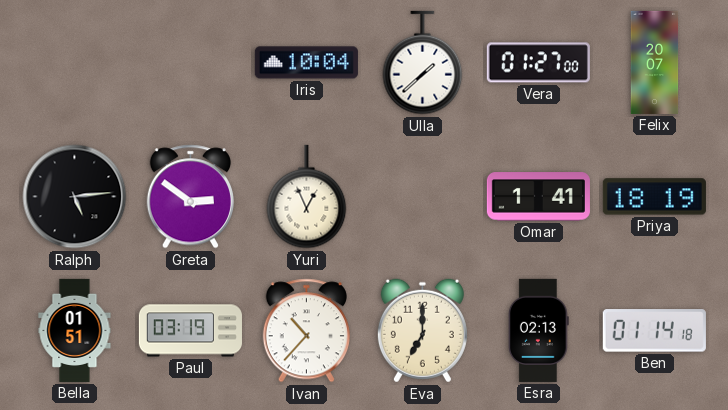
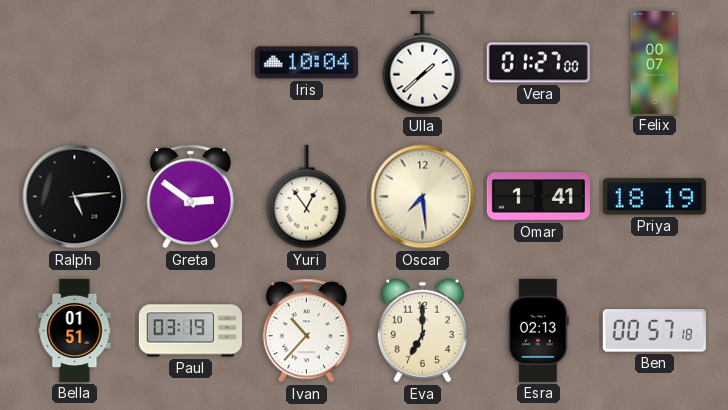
Felix: 20:07 -> 00:07
Yuri: 12:56 -> 12:54
Oscar: none -> 7:29
Ben: 01:14 -> 00:57
